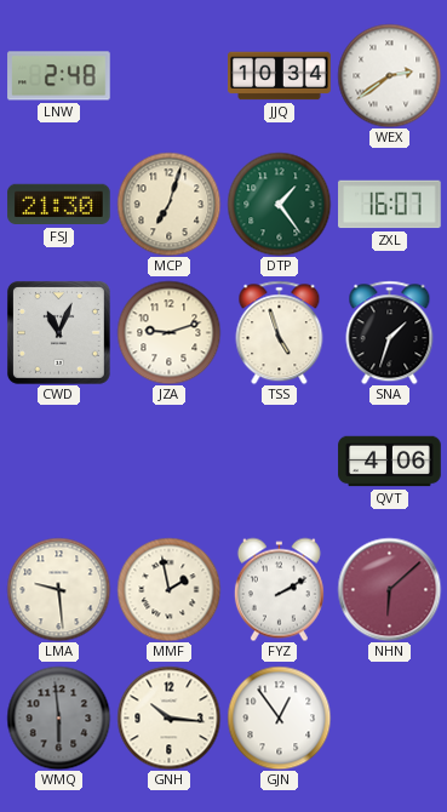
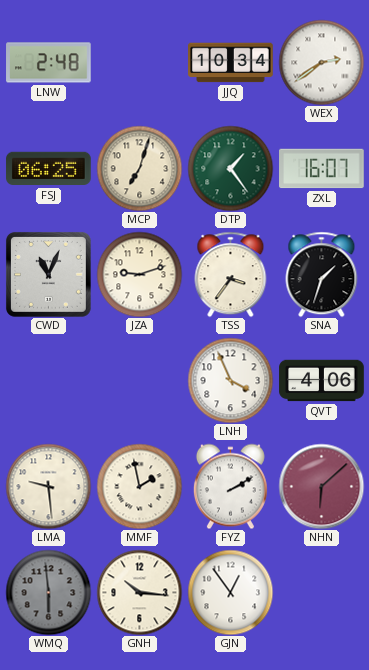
FSJ: 21:30 -> 06:25
TSS: 4:57 -> 3:36
LNH: none -> 3:56
